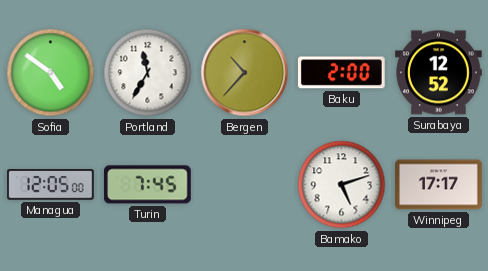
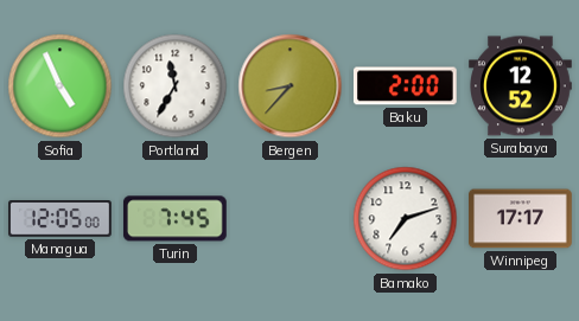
Sofia: 4:51 -> 4:56
Bergen: 10:37 -> 8:37
Bamako: 5:12 -> 7:12
